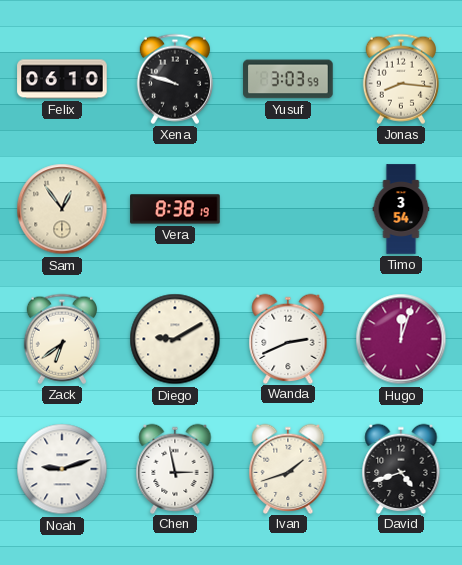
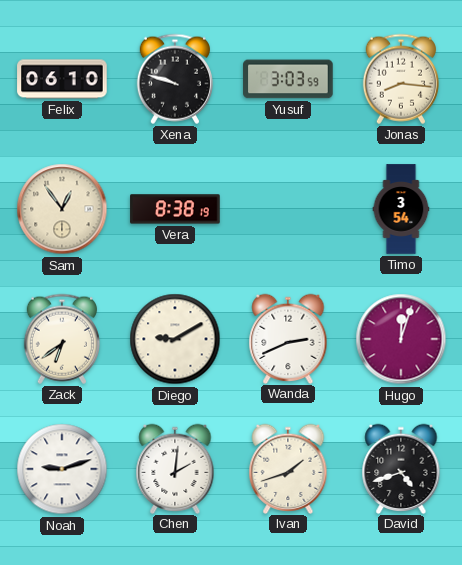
Chen: 2:58 -> 2:01
